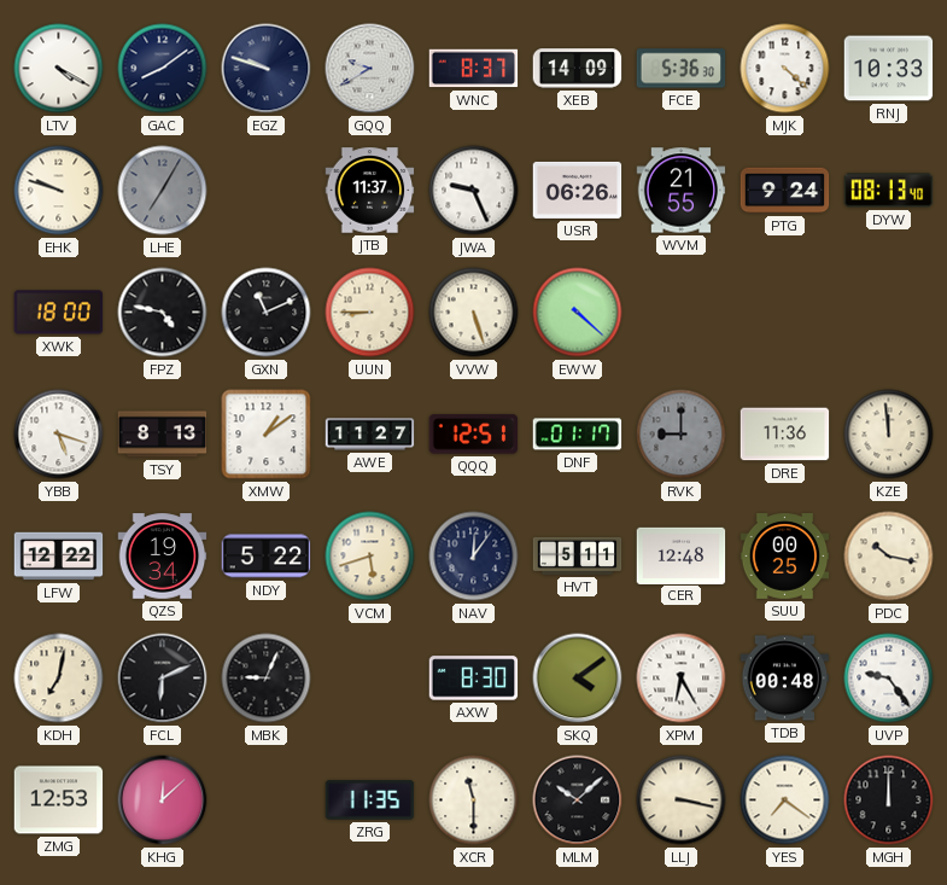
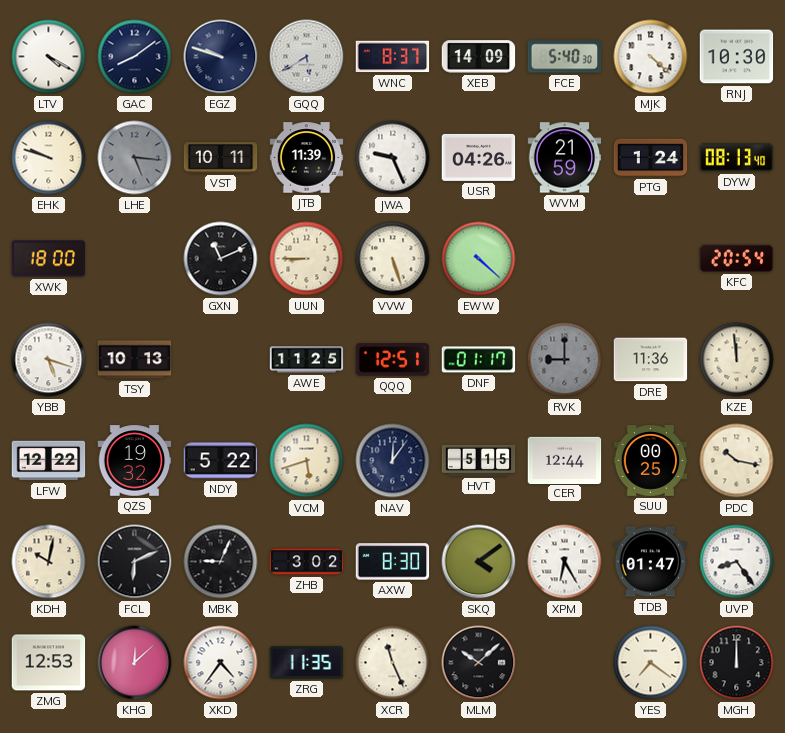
GQQ: 9:40 -> 5:40
FCE: 5:36 -> 5:40
RNJ: 10:33 -> 10:30
LHE: 7:05 -> 5:16
VST: none -> 10:11
JTB: 11:37 -> 11:39
USR: 06:26 -> 04:26
WVM: 21:55 -> 21:59
PTG: 9:24 -> 1:24
FPZ: 4:47 -> none
KFC: none -> 20:54
TSY: 8:13 -> 10:13
XMW: 1:09 -> none
AWE: 11:27 -> 11:25
QZS: 19:34 -> 19:32
HVT: 5:11 -> 5:15
CER: 12:48 -> 12:44
KDH: 7:02 -> 10:02
ZHB: none -> 3:02
TDB: 00:48 -> 01:47
UVP: 9:24 -> 8:24
XKD: none -> 4:36
XCR: 11:30 -> 11:26
LLJ: 3:17 -> none
